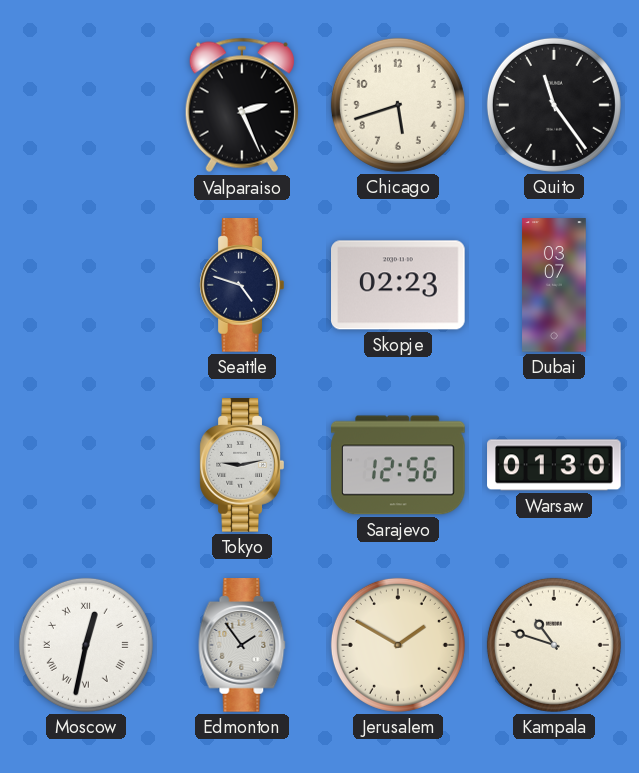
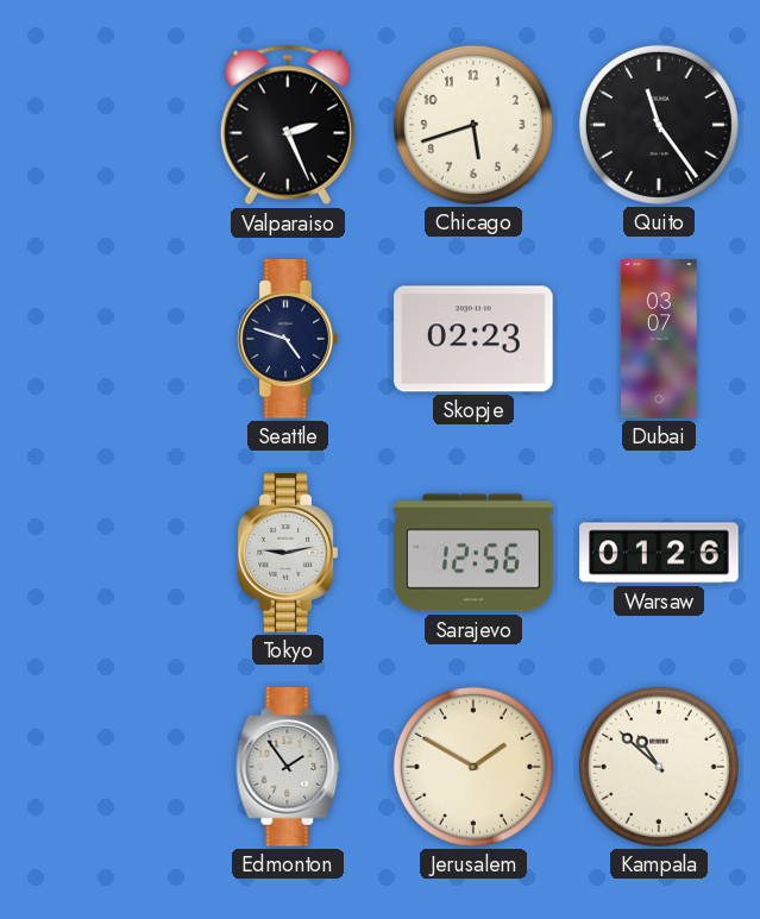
Warsaw: 01:30 -> 01:26
Moscow: 12:32 -> none
Kampala: 10:48 -> 10:52
